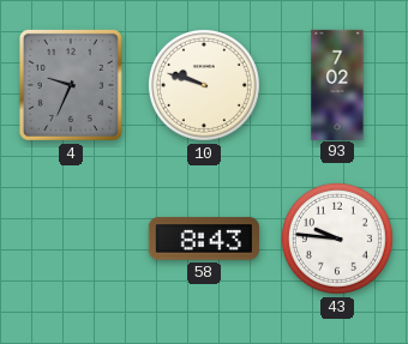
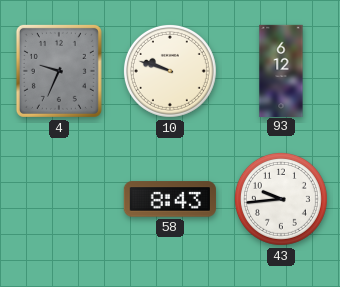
93: 7:02 -> 6:12
43: 9:46 -> 9:44
